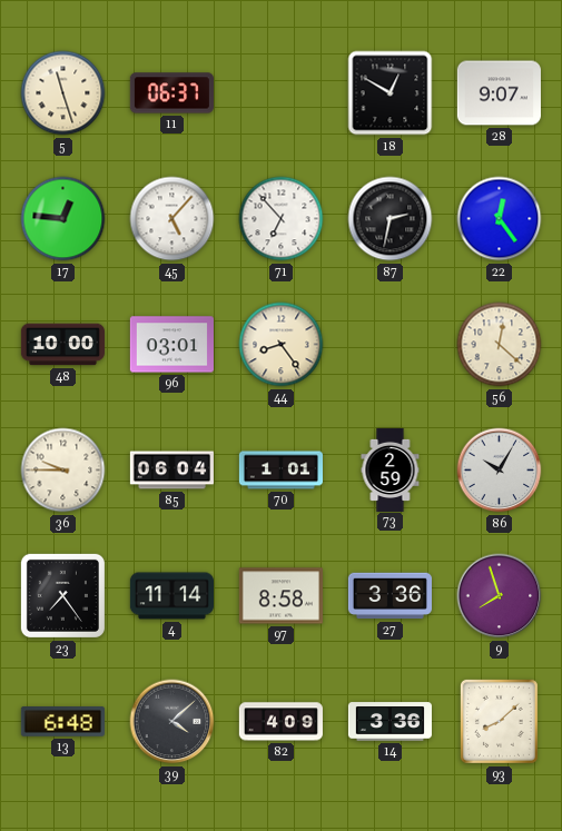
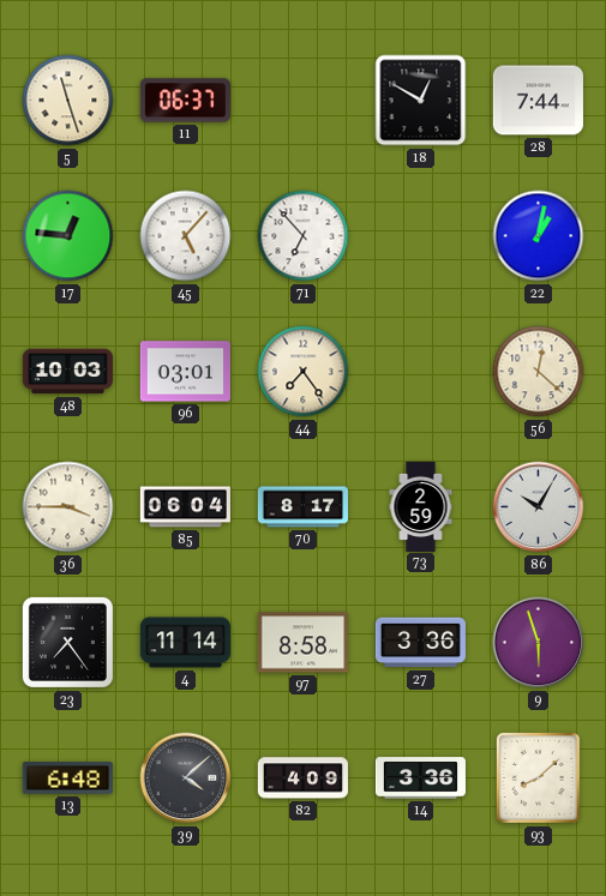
28: 9:07 -> 7:44
87: 2:32 -> none
22: 12:24 -> 1:02
48: 10:00 -> 10:03
44: 8:24 -> 7:24
36: 9:45 -> 3:45
70: 1:01 -> 8:17
9: 7:57 -> 5:57
